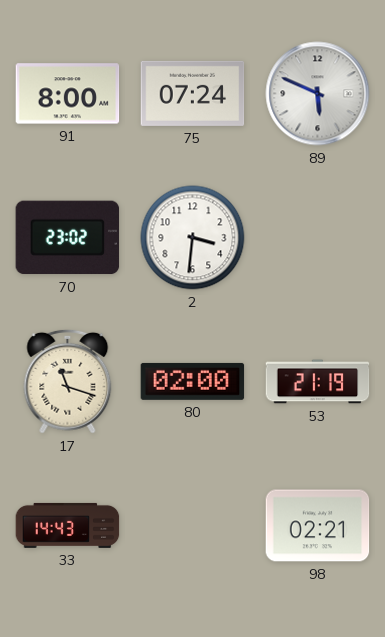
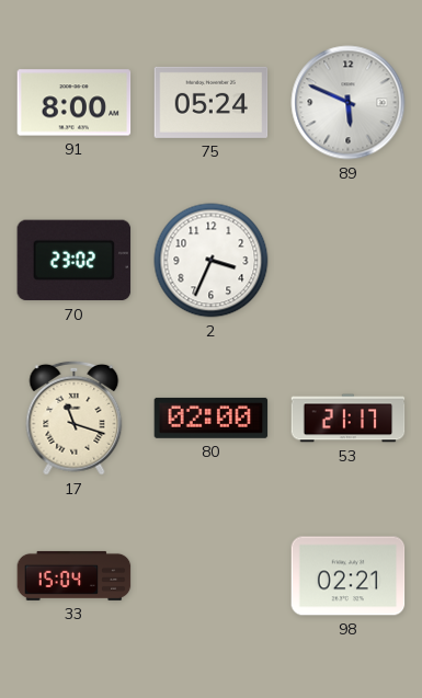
75: 07:24 -> 05:24
2: 3:31 -> 3:34
53: 21:19 -> 21:17
33: 14:43 -> 15:04
